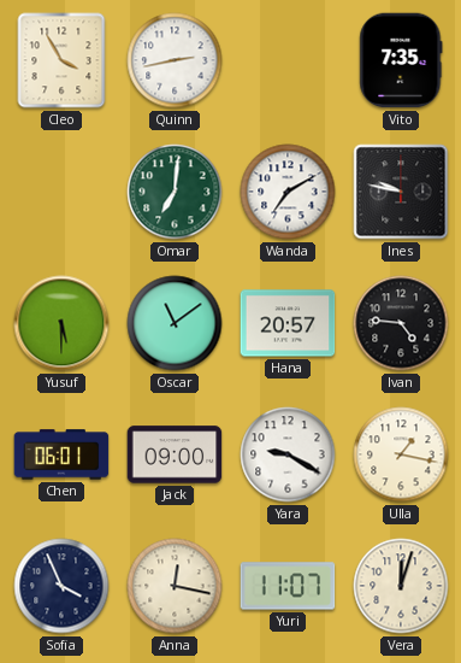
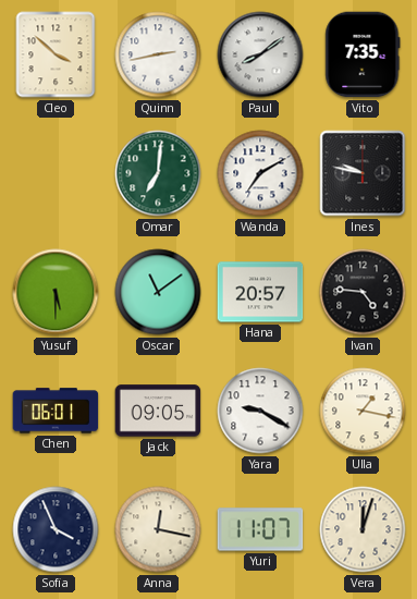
Cleo: 3:55 -> 3:52
Paul: none -> 8:09
Jack: 09:00 -> 09:05
